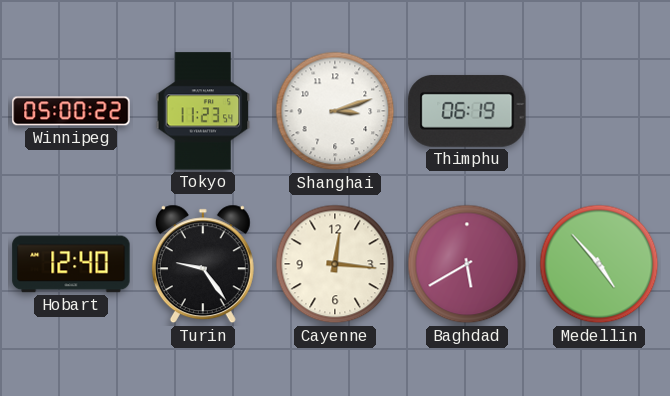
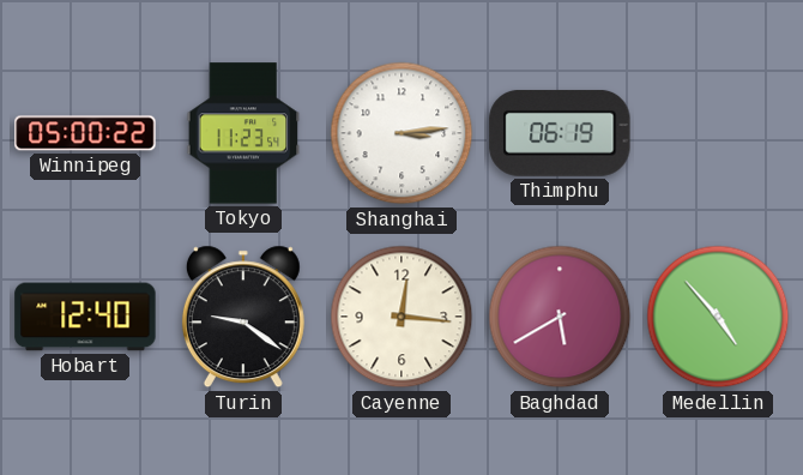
Shanghai: 3:12 -> 3:14
Turin: 9:24 -> 9:21
